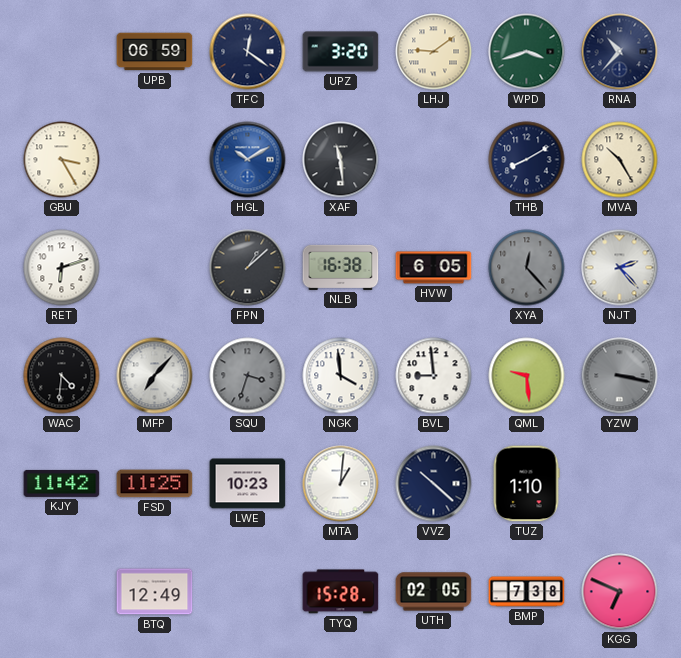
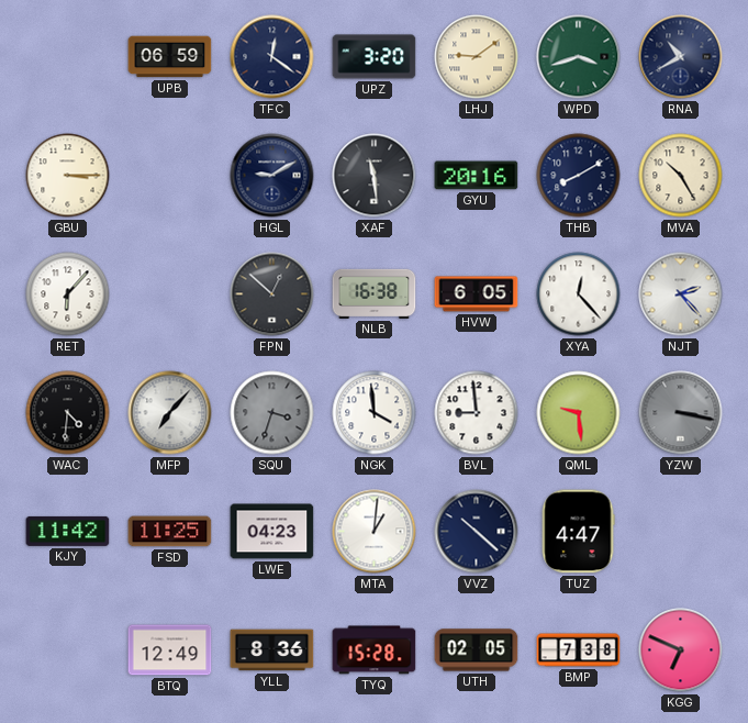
RNA: 10:37 -> 10:40
GBU: 3:25 -> 3:15
HGL: 10:10 -> 9:10
HGL dial: blue -> navy
GYU: none -> 20:16
RET: 6:12 -> 6:07
FPN: 1:08 -> 12:52
XYA dial: grey -> white
LWE: 10:23 -> 04:23
TUZ: 1:10 -> 4:47
YLL: none -> 8:36
